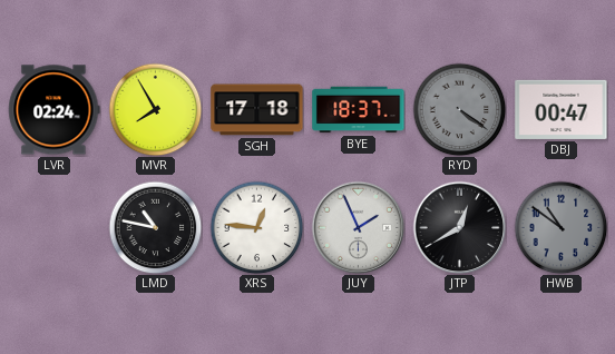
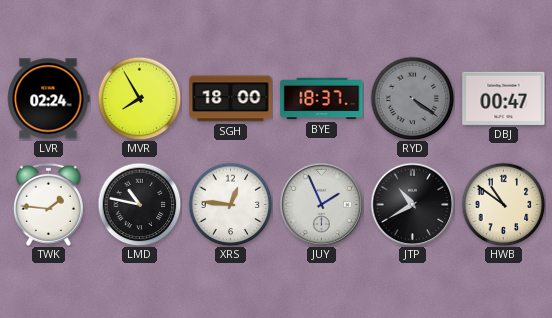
SGH: 17:18 -> 18:00
TWK: none -> 1:46
JTP: 12:40 -> 10:40
HWB dial: grey -> cream
